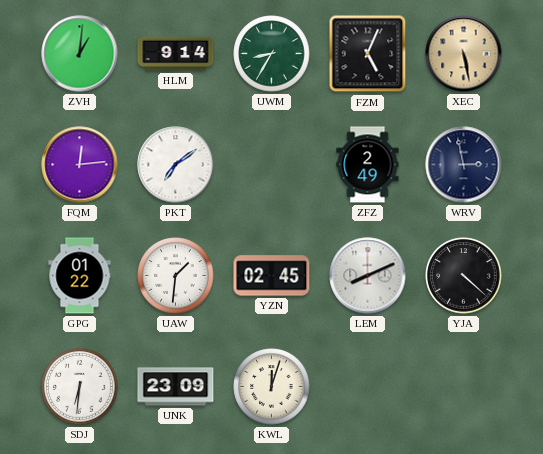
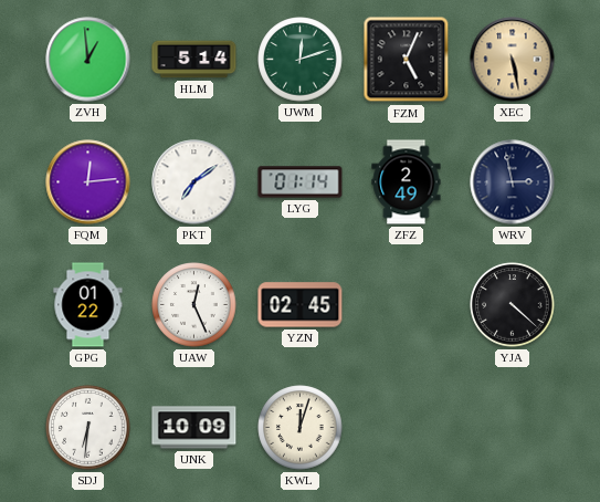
ZVH: 1:01 -> 12:59
HLM: 9:14 -> 5:14
UWM: 8:35 -> 12:12
LYG: none -> 01:14
UAW: 1:31 -> 12:26
LEM: 8:11 -> none
UNK: 23:09 -> 10:09
